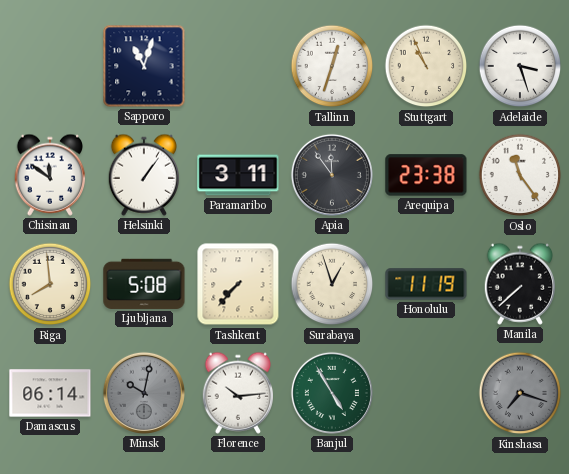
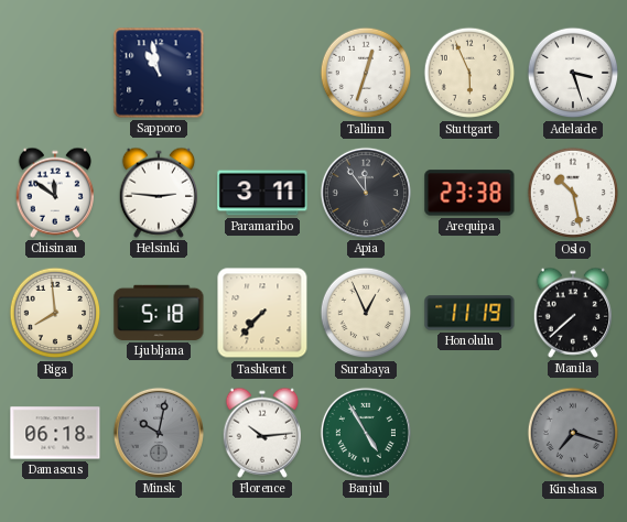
Sapporo: 11:03 -> 10:58
Stuttgart: 10:56 -> 5:56
Helsinki: 1:06 -> 2:46
Oslo: 11:24 -> 10:28
Ljubljana: 5:08 -> 5:18
Surabaya: 12:57 -> 12:56
Damascus: 06:14 -> 06:18
